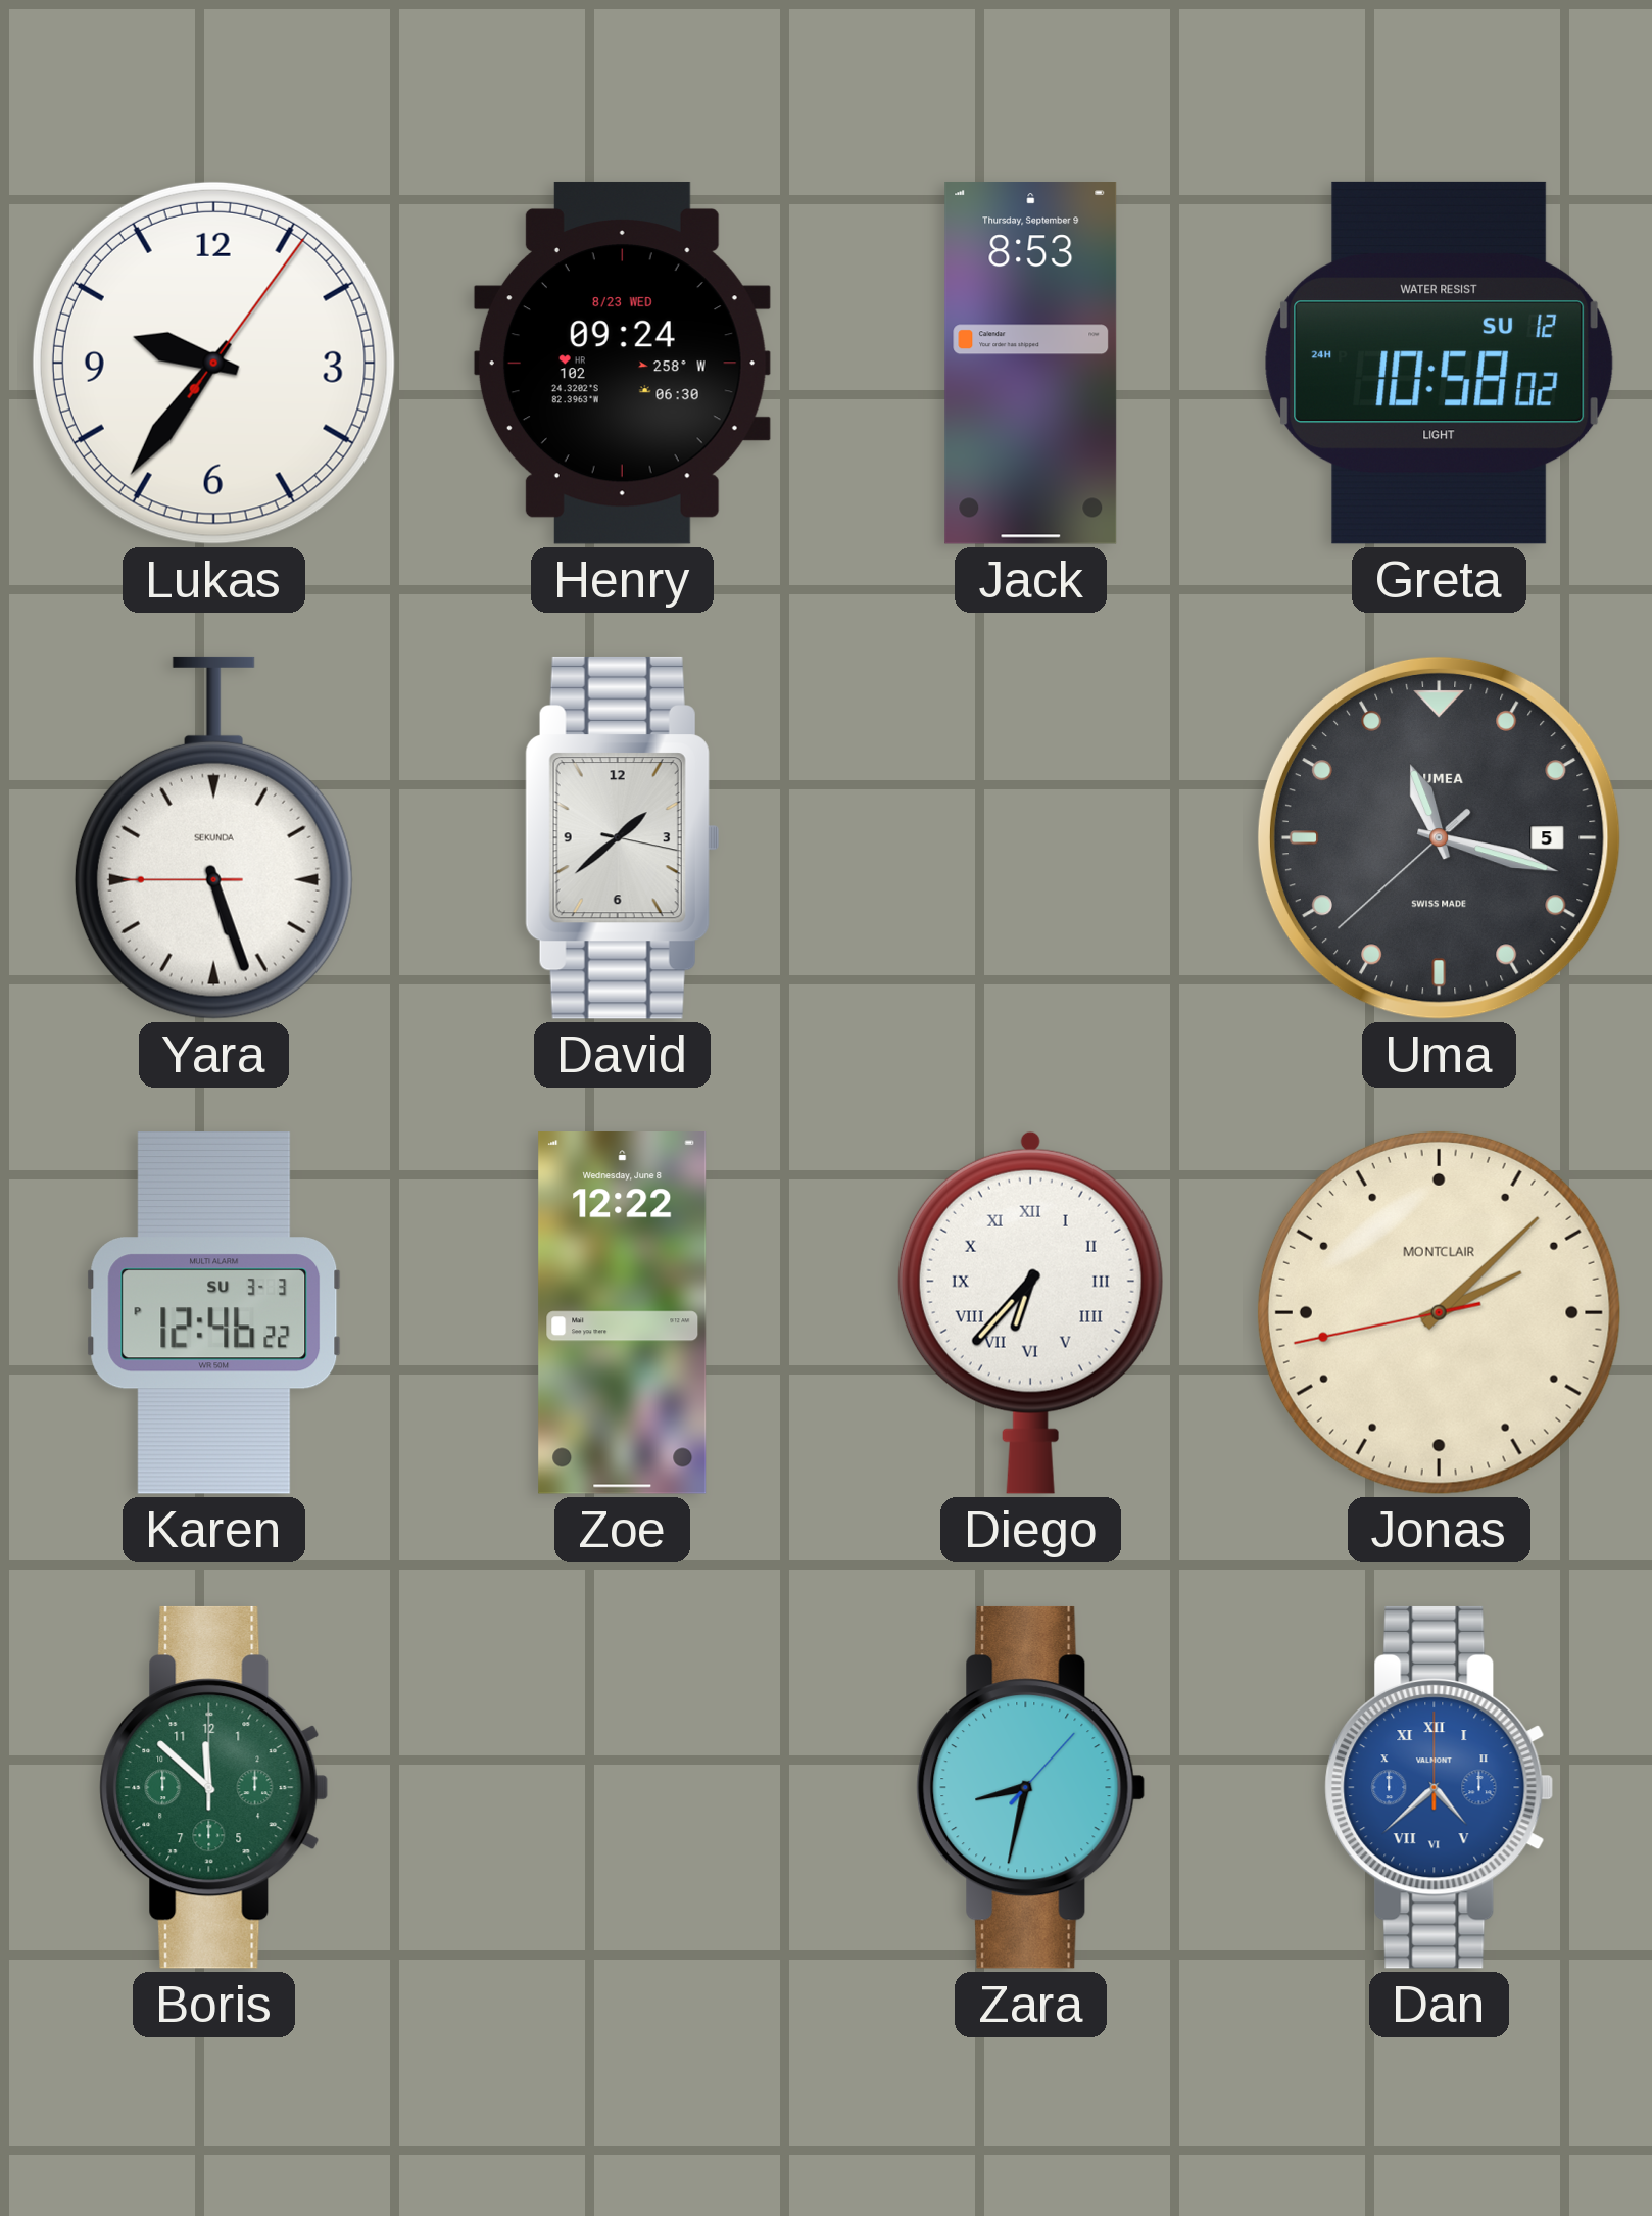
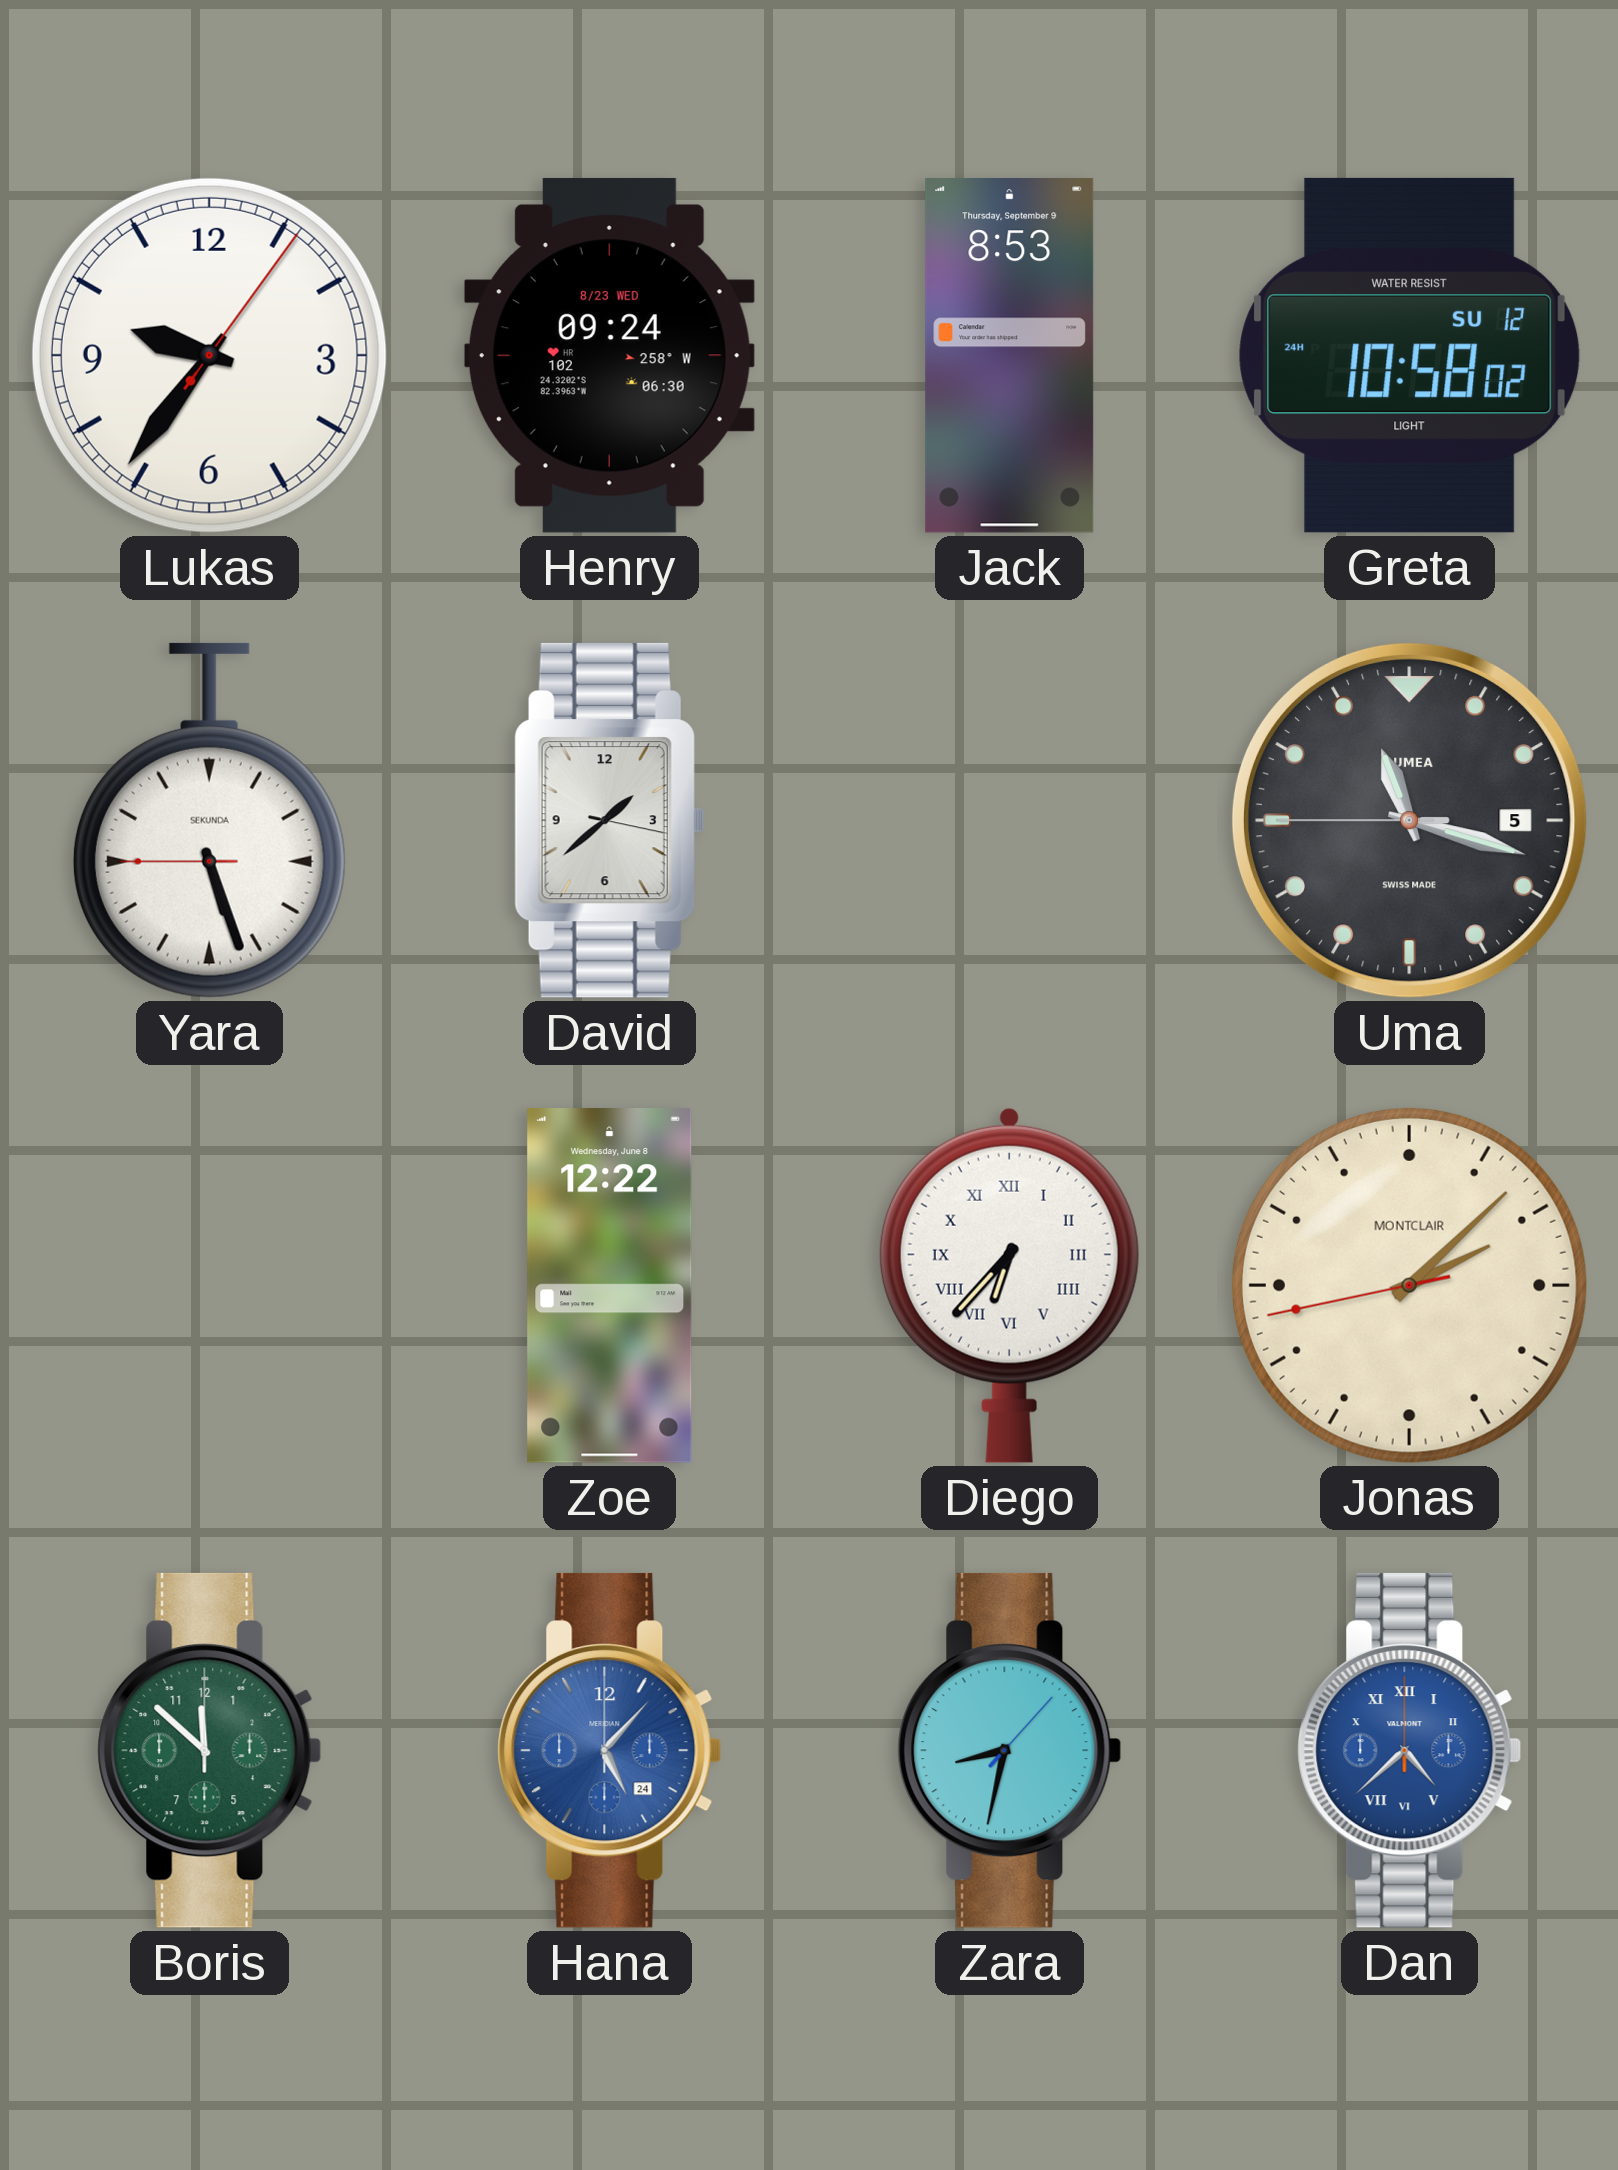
Uma: 11:17:38 -> 11:17:45
Karen: 12:46 -> none
Hana: none -> 5:07
